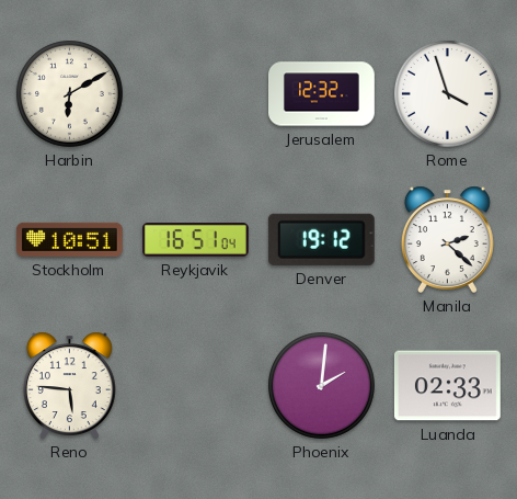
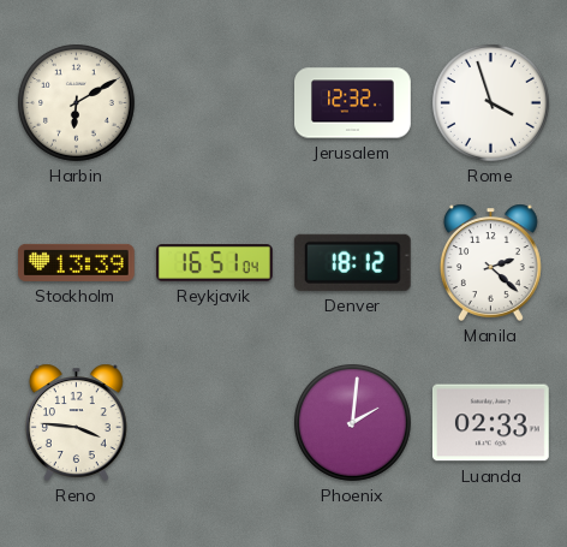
Stockholm: 10:51 -> 13:39
Denver: 19:12 -> 18:12
Reno: 5:46 -> 3:46
